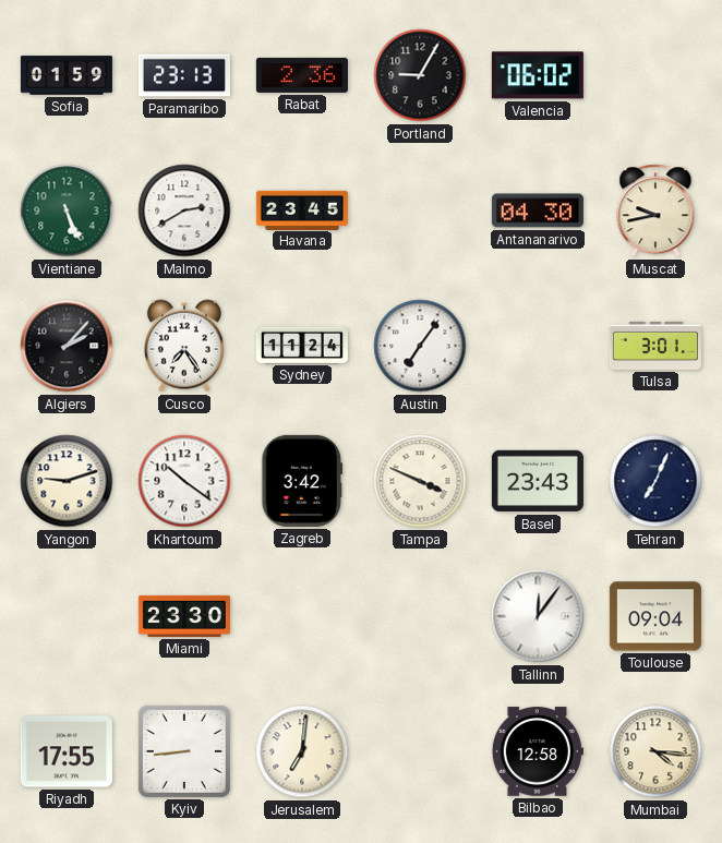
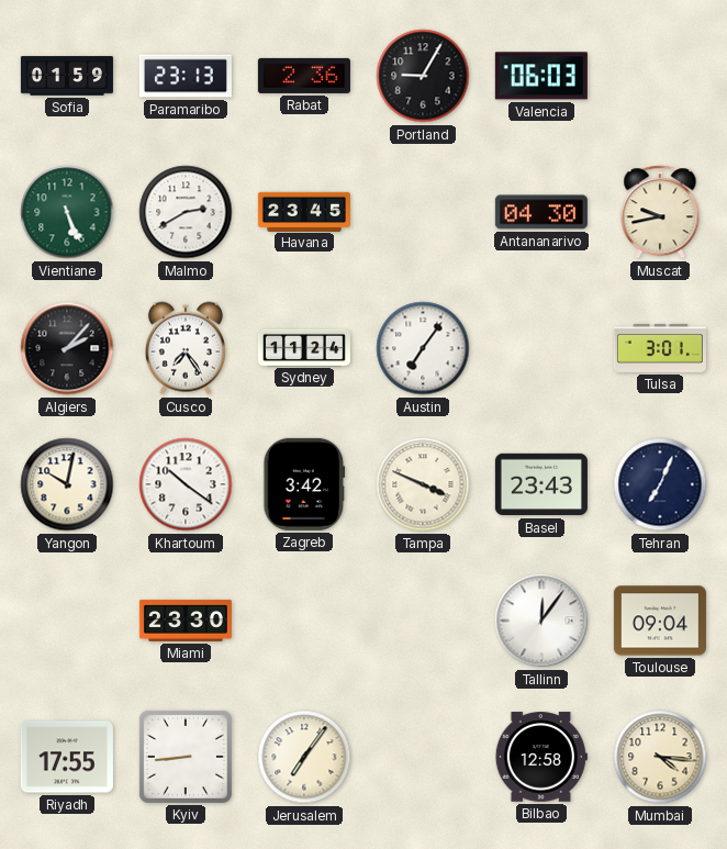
Valencia: 06:02 -> 06:03
Yangon: 9:12 -> 10:02
Jerusalem: 7:01 -> 7:06
